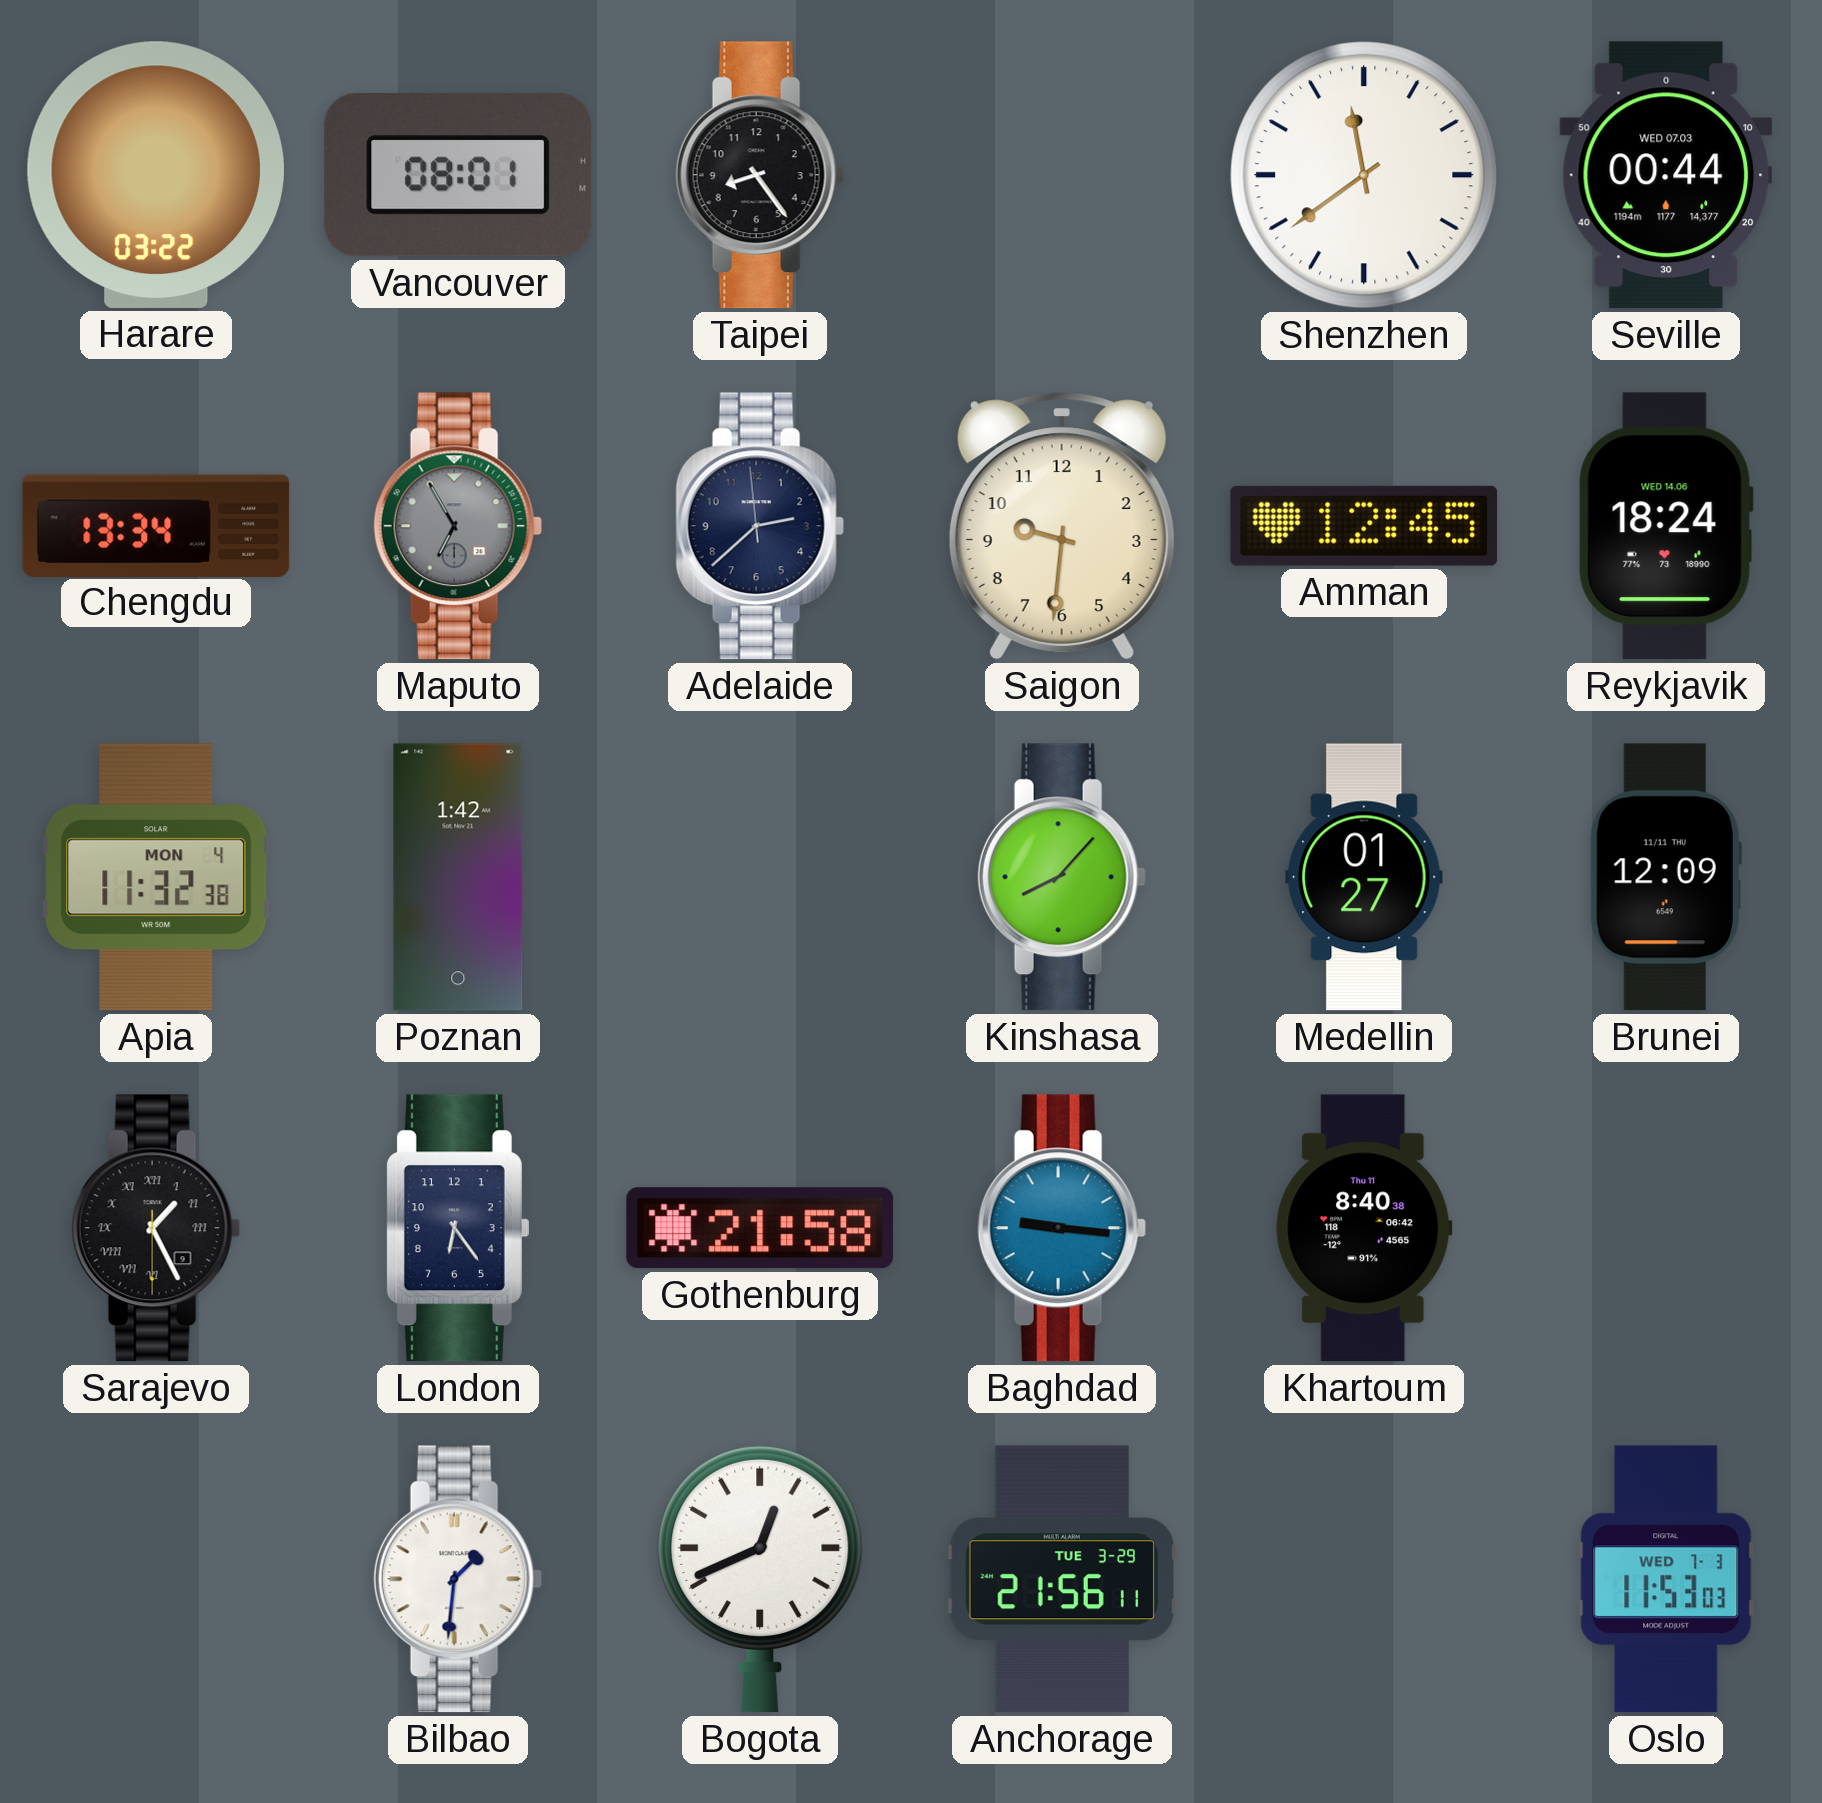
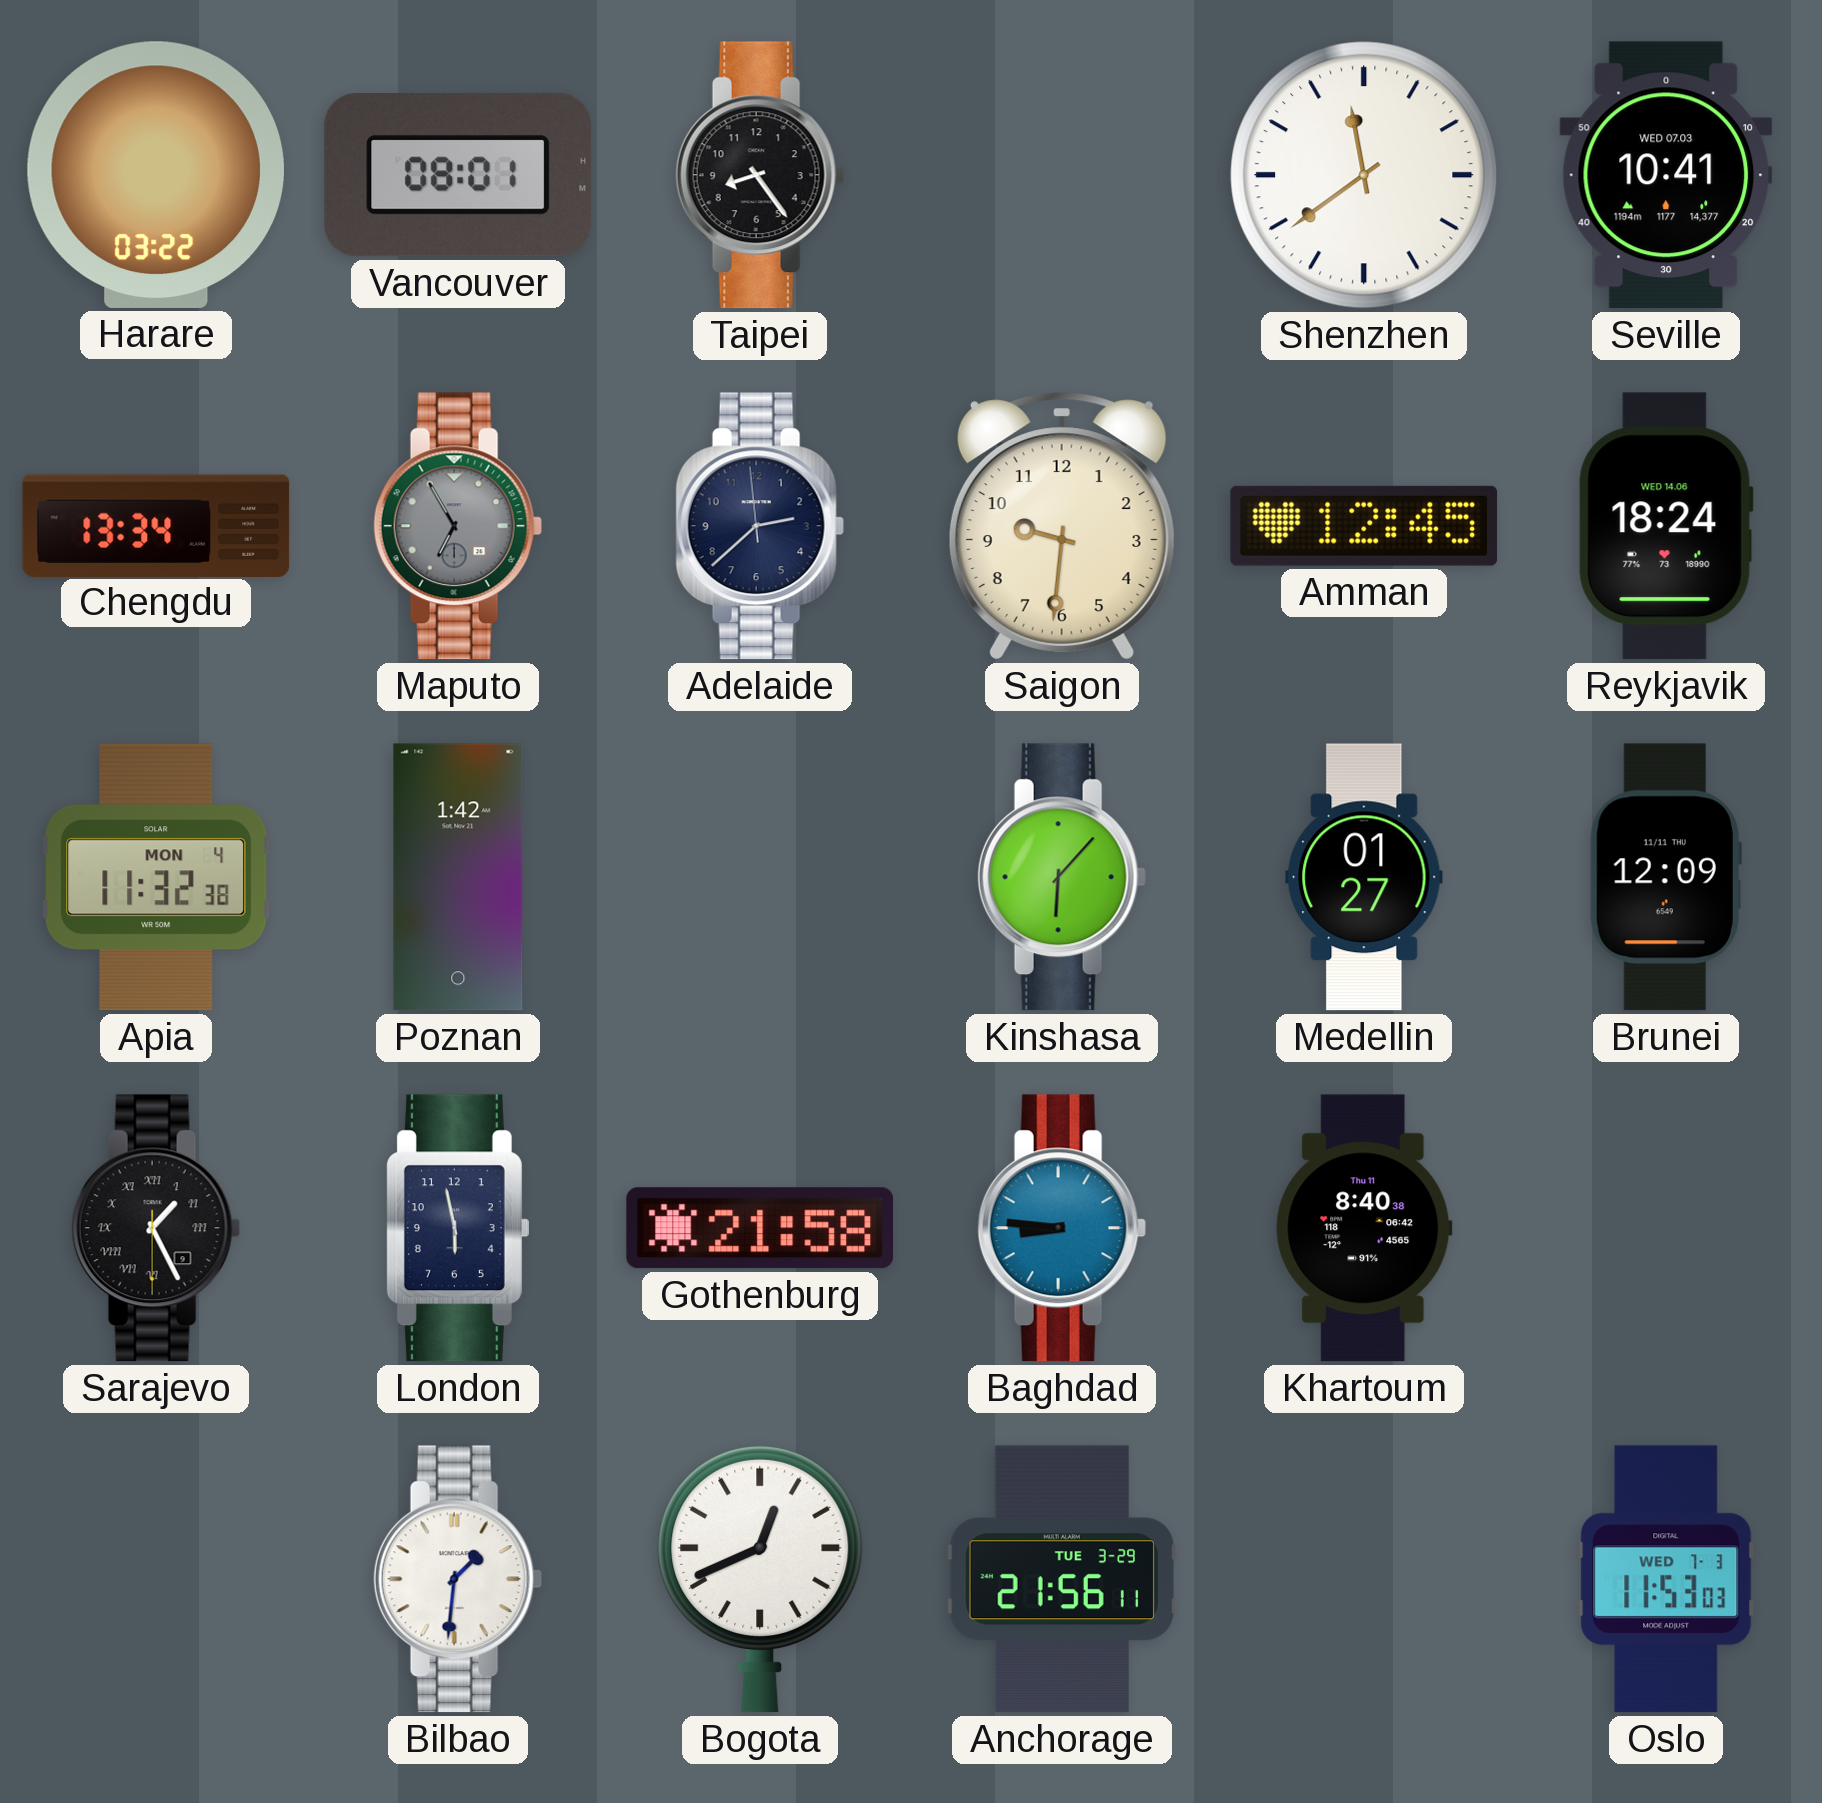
Seville: 00:44 -> 10:41
Kinshasa: 8:07 -> 6:07
London: 6:24 -> 5:58
Baghdad: 9:16 -> 8:46
